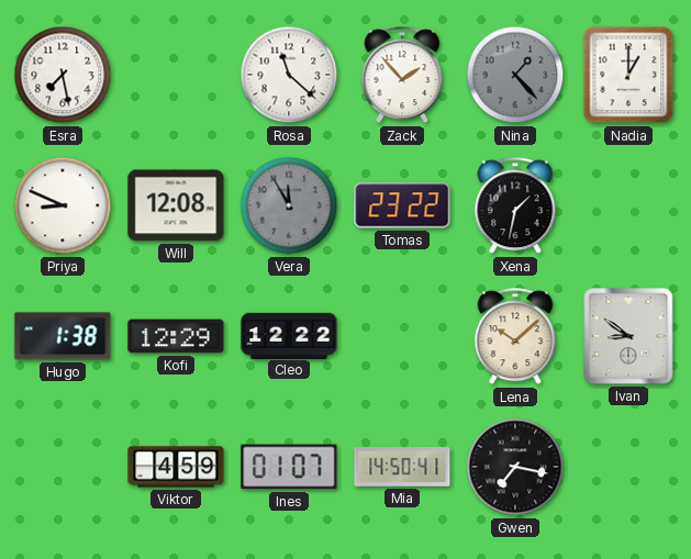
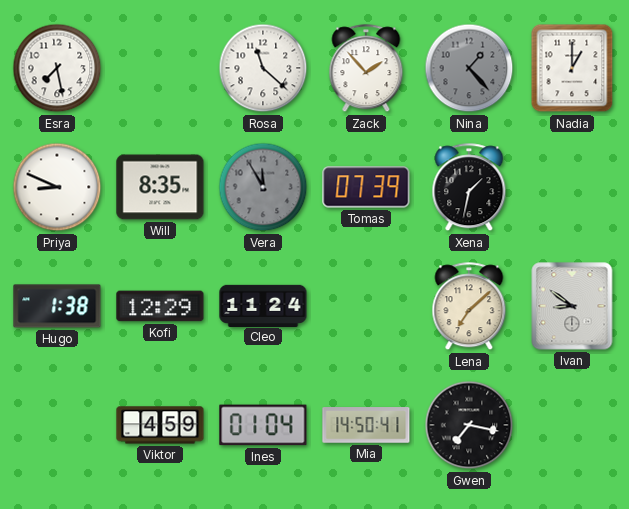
Will: 12:08 -> 8:35
Tomas: 23:22 -> 07:39
Cleo: 12:22 -> 11:24
Lena: 10:08 -> 7:08
Ines: 01:07 -> 01:04
